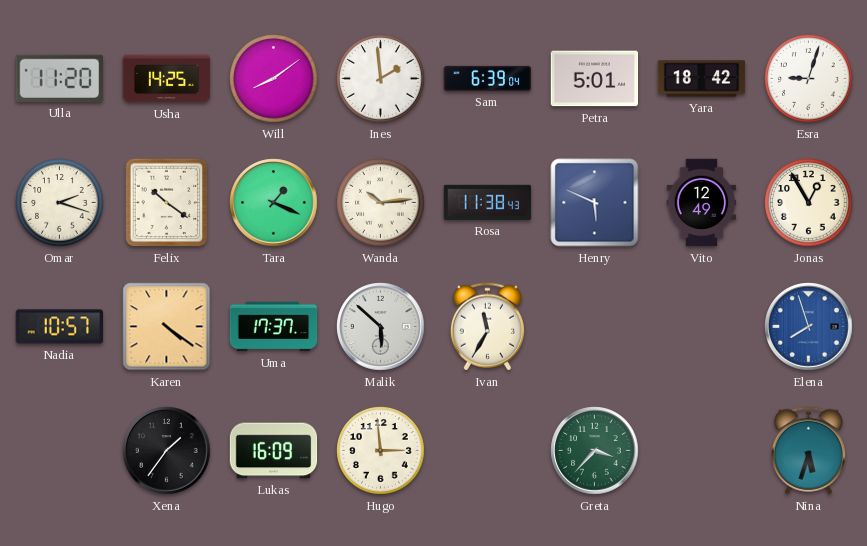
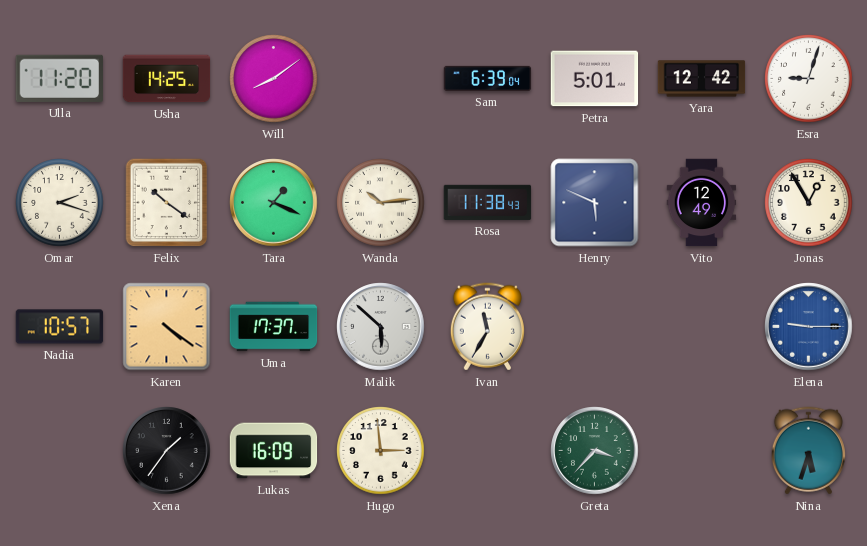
Ines: 1:59 -> none
Yara: 18:42 -> 12:42
Elena: 7:57 -> 9:15
